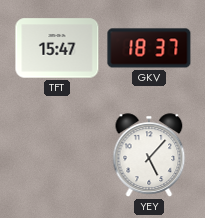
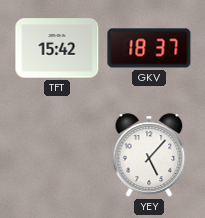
TFT: 15:47 -> 15:42
